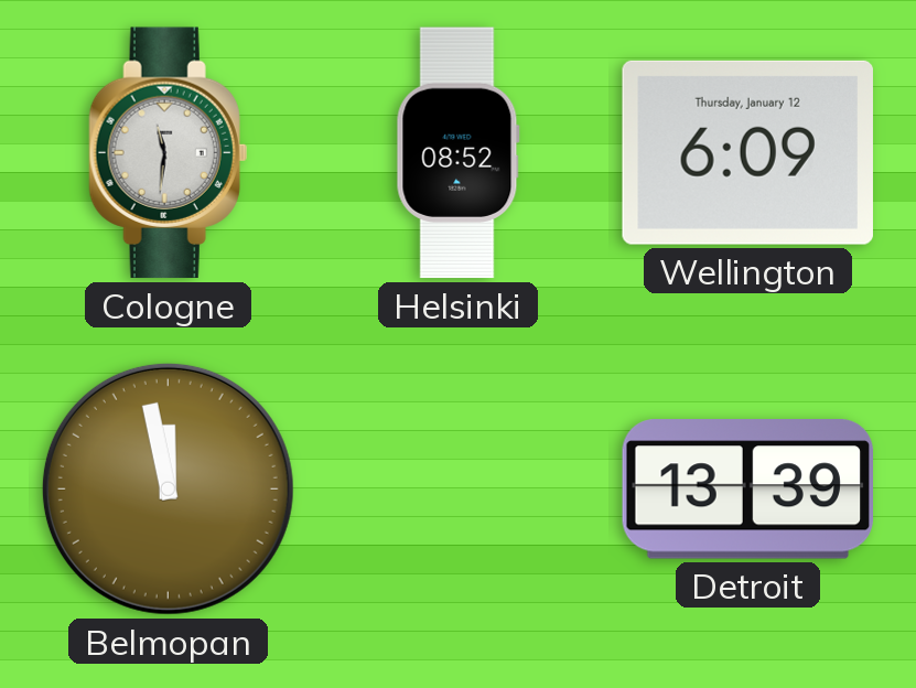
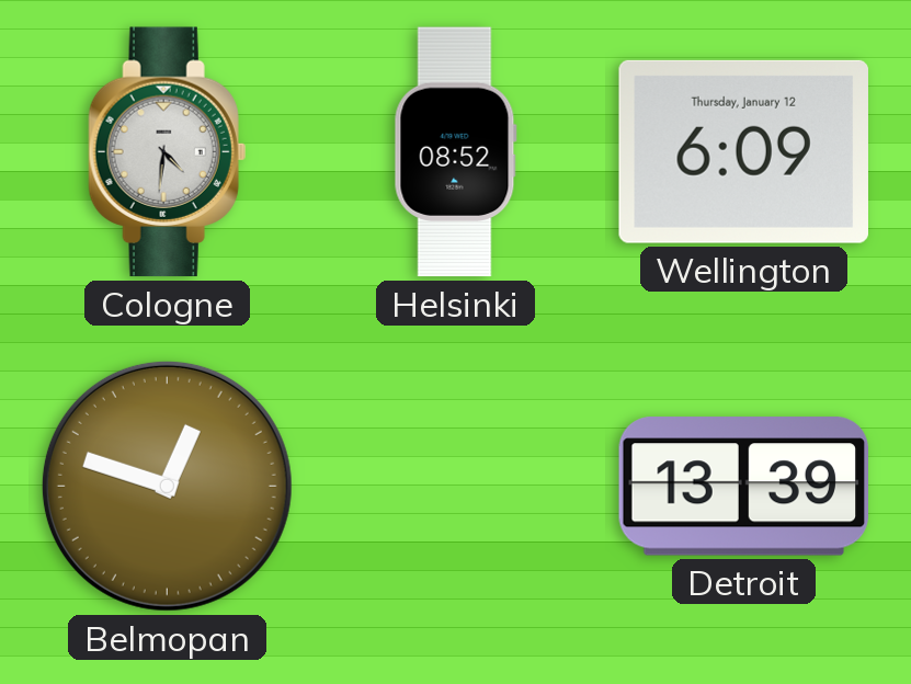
Cologne: 11:31 -> 4:31
Belmopan: 11:58 -> 12:48
